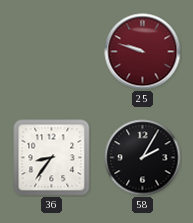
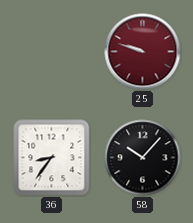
58: 2:05 -> 10:07
